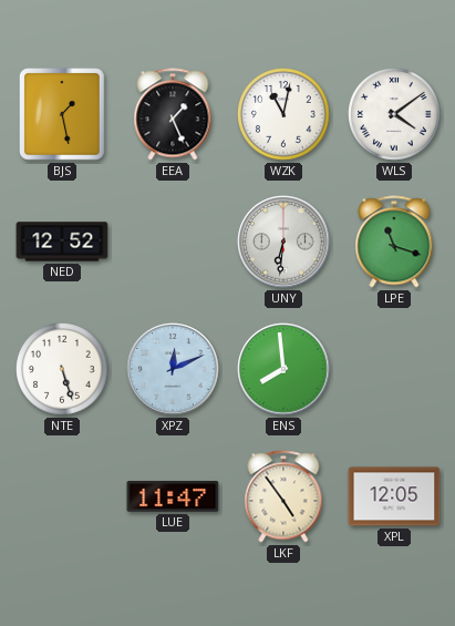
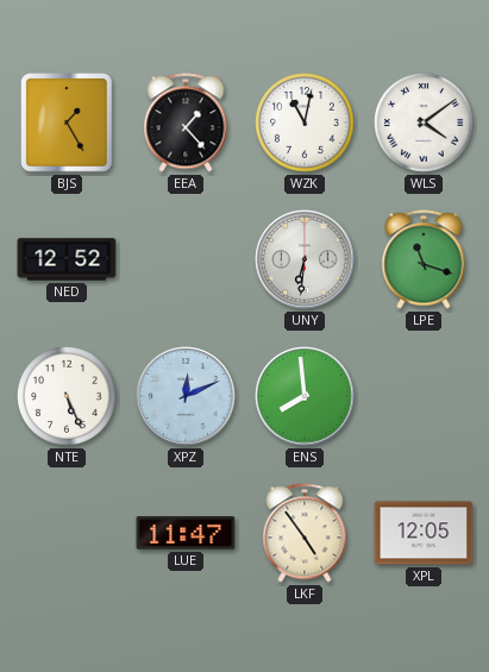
BJS: 1:28 -> 1:25
EEA: 1:26 -> 1:23
NTE: 5:27 -> 5:26
